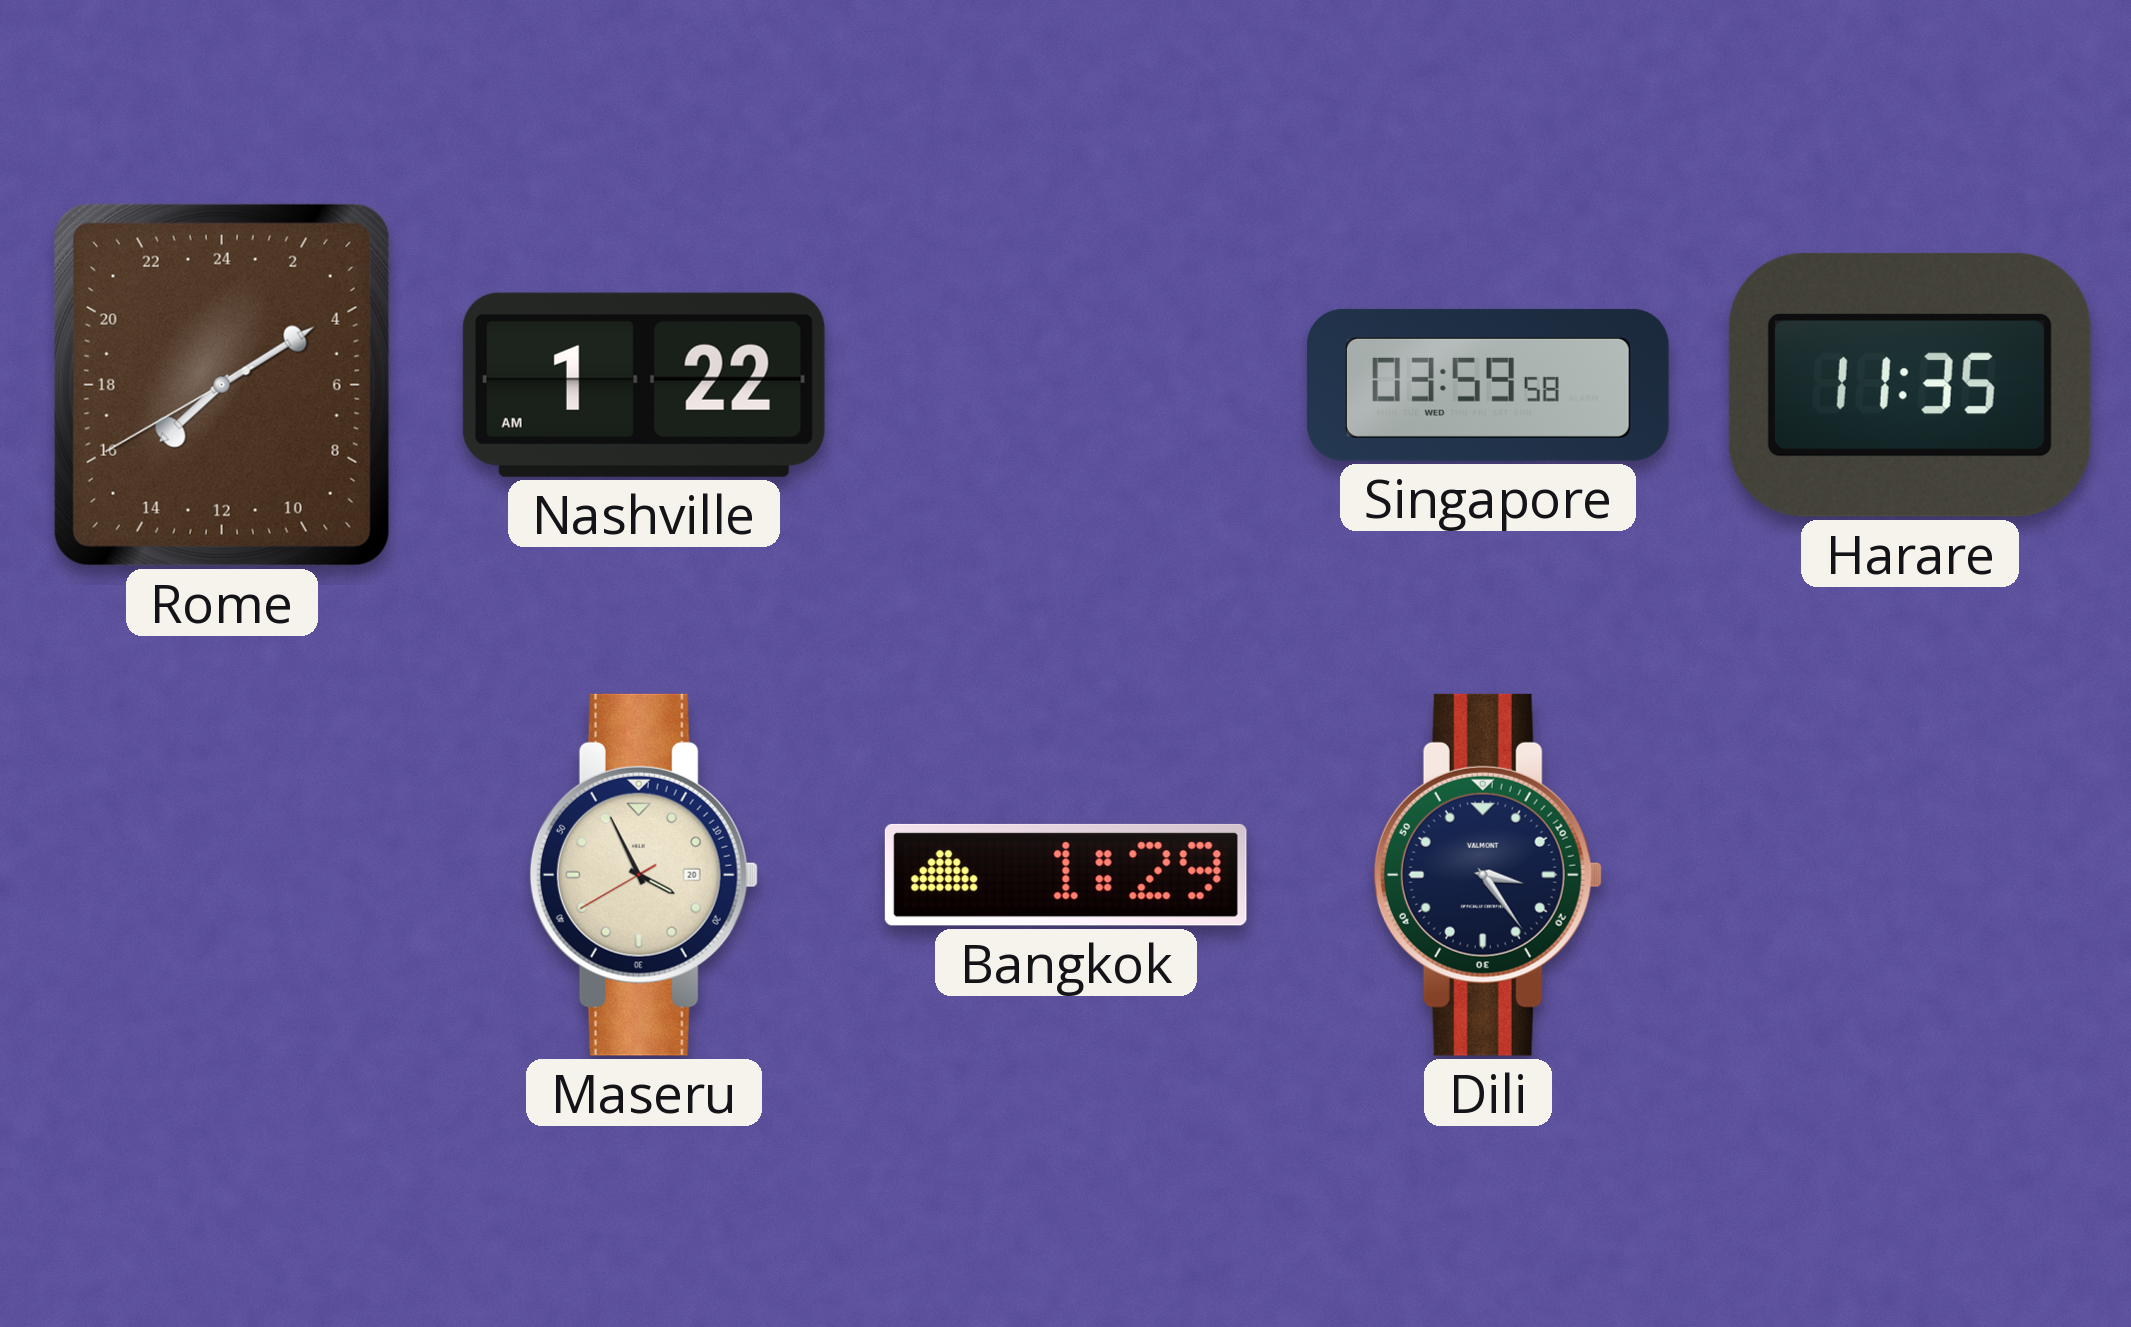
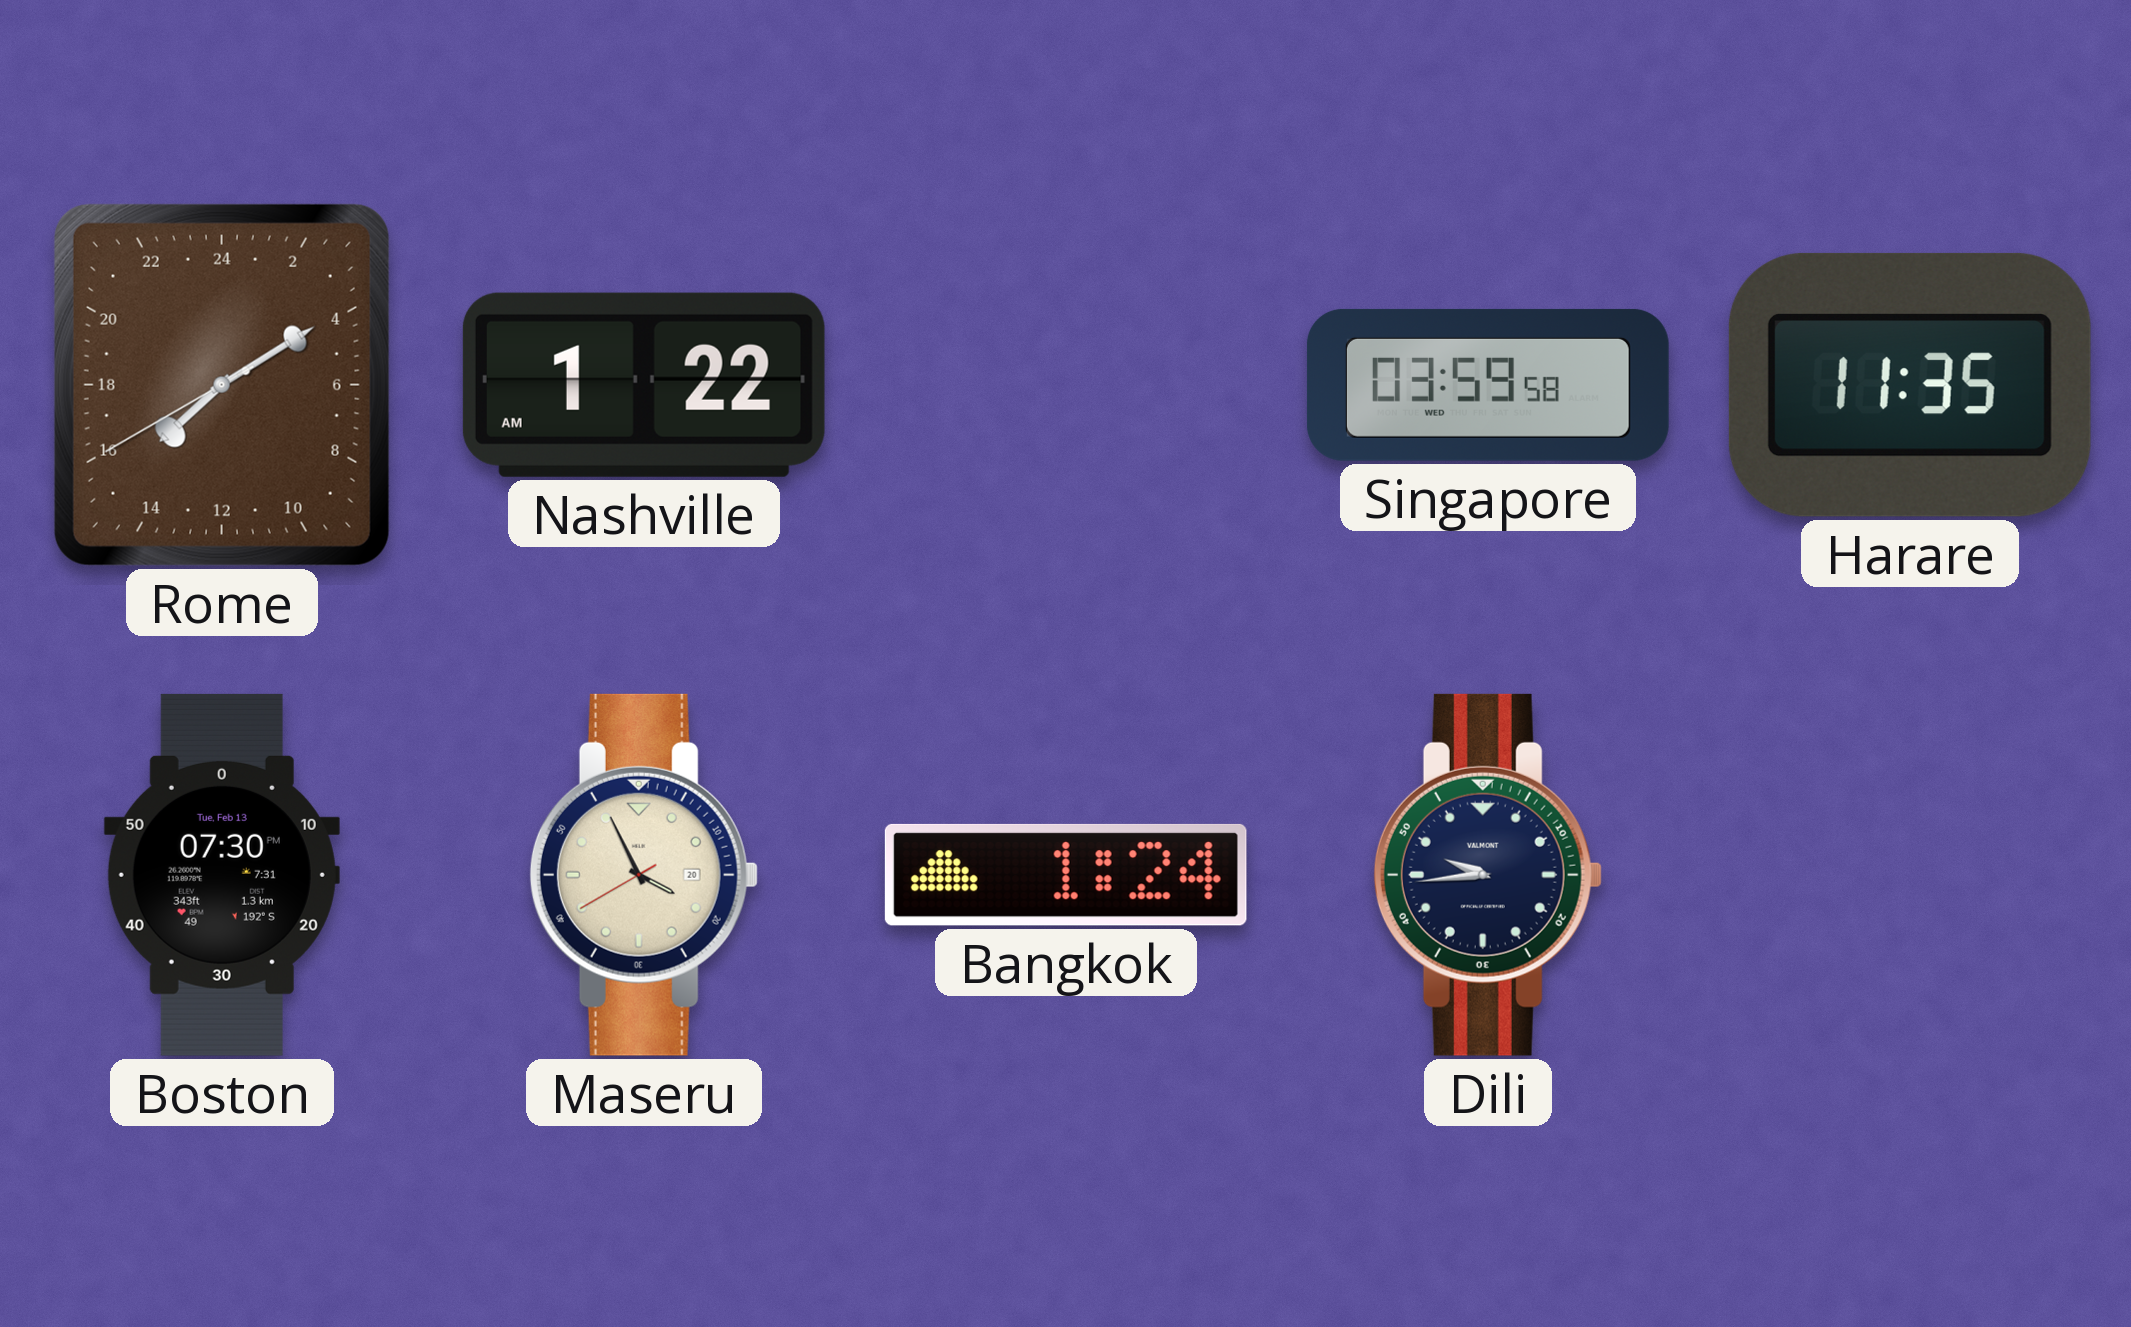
Boston: none -> 07:30
Bangkok: 1:29 -> 1:24
Dili: 3:24 -> 9:44
